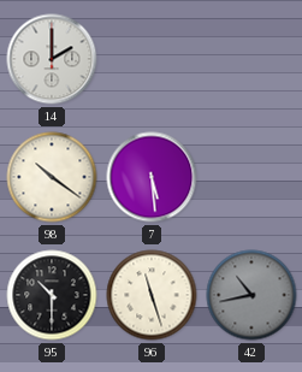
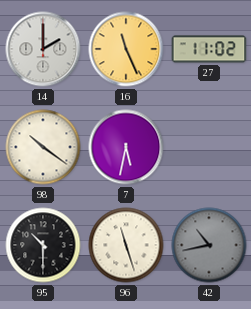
16: none -> 11:26
27: none -> 11:02
7: 5:29 -> 5:32
